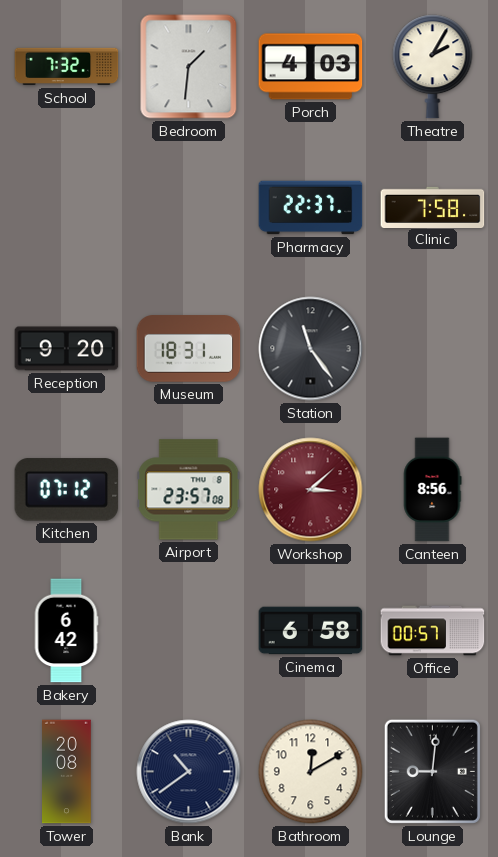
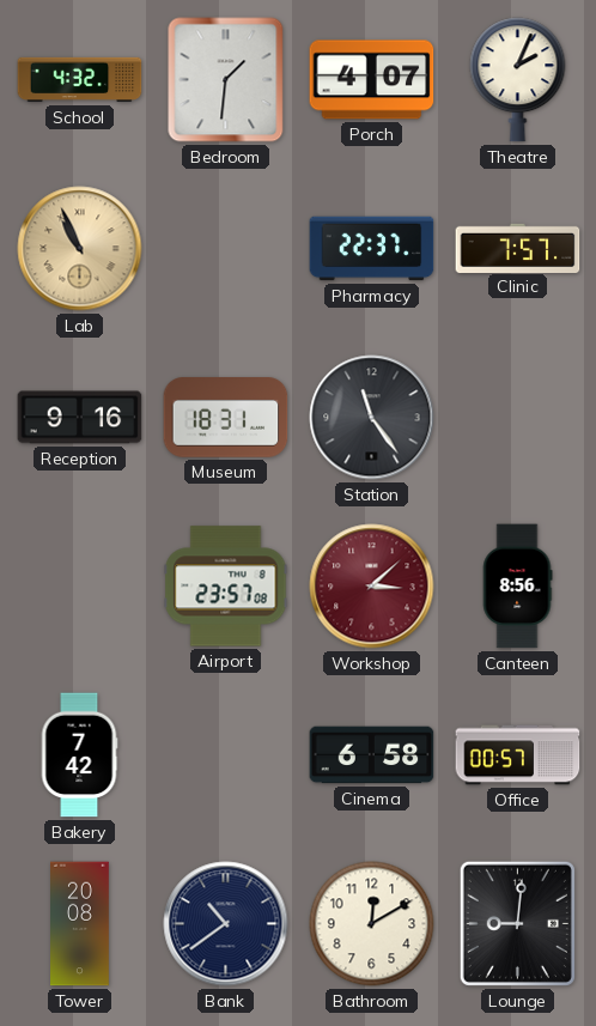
School: 7:32 -> 4:32
Porch: 4:03 -> 4:07
Theatre: 2:05 -> 2:04
Lab: none -> 10:56
Clinic: 7:58 -> 7:57
Reception: 9:20 -> 9:16
Kitchen: 07:12 -> none
Bakery: 6:42 -> 7:42
